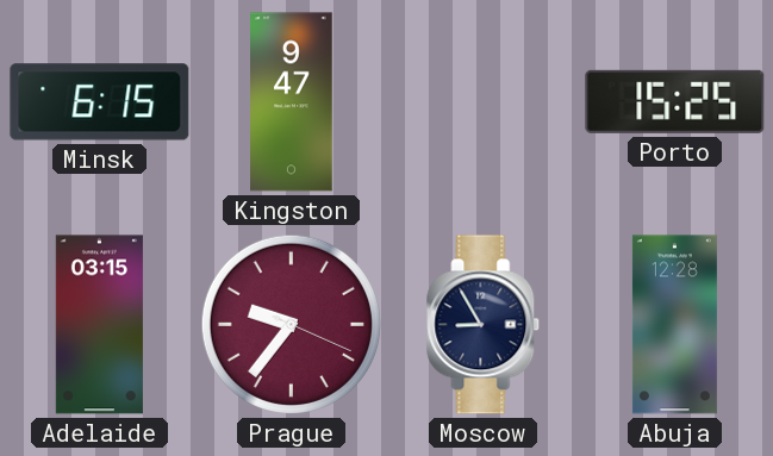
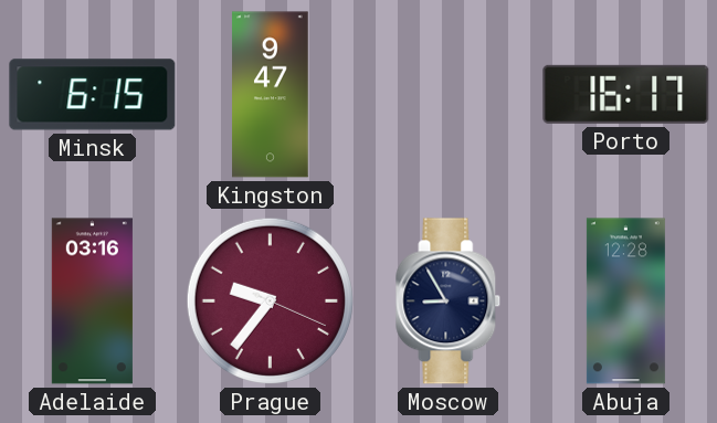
Porto: 15:25 -> 16:17
Adelaide: 03:15 -> 03:16
